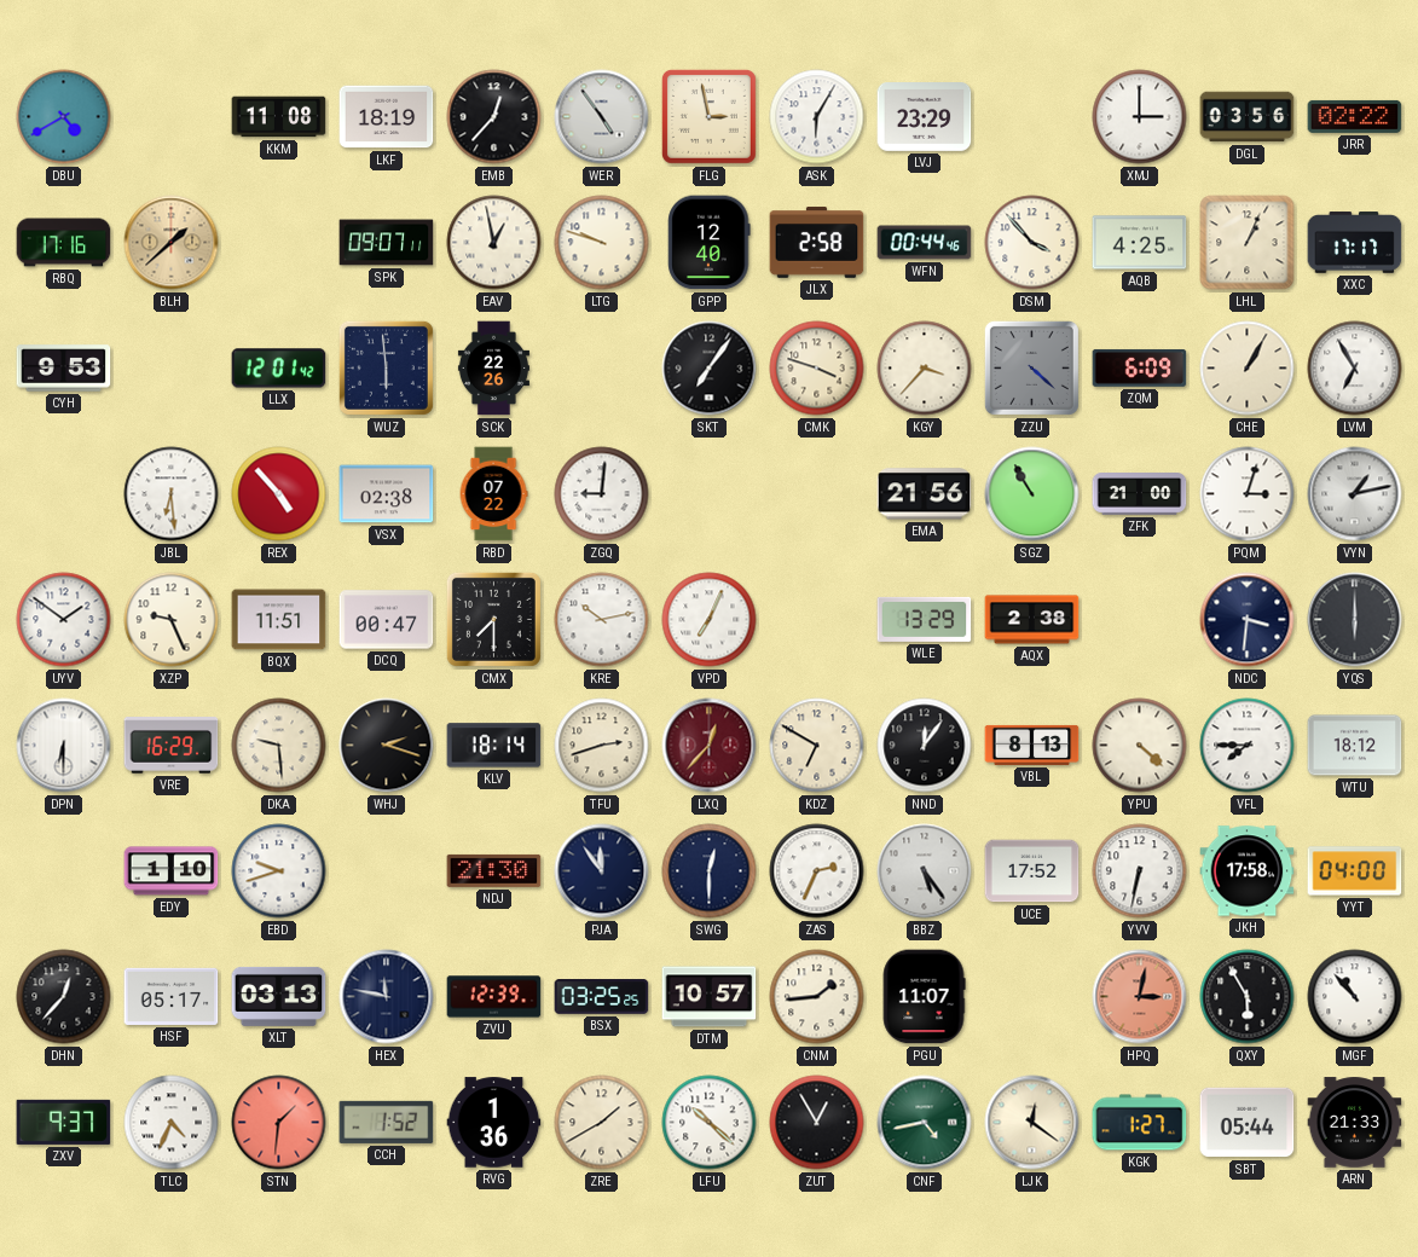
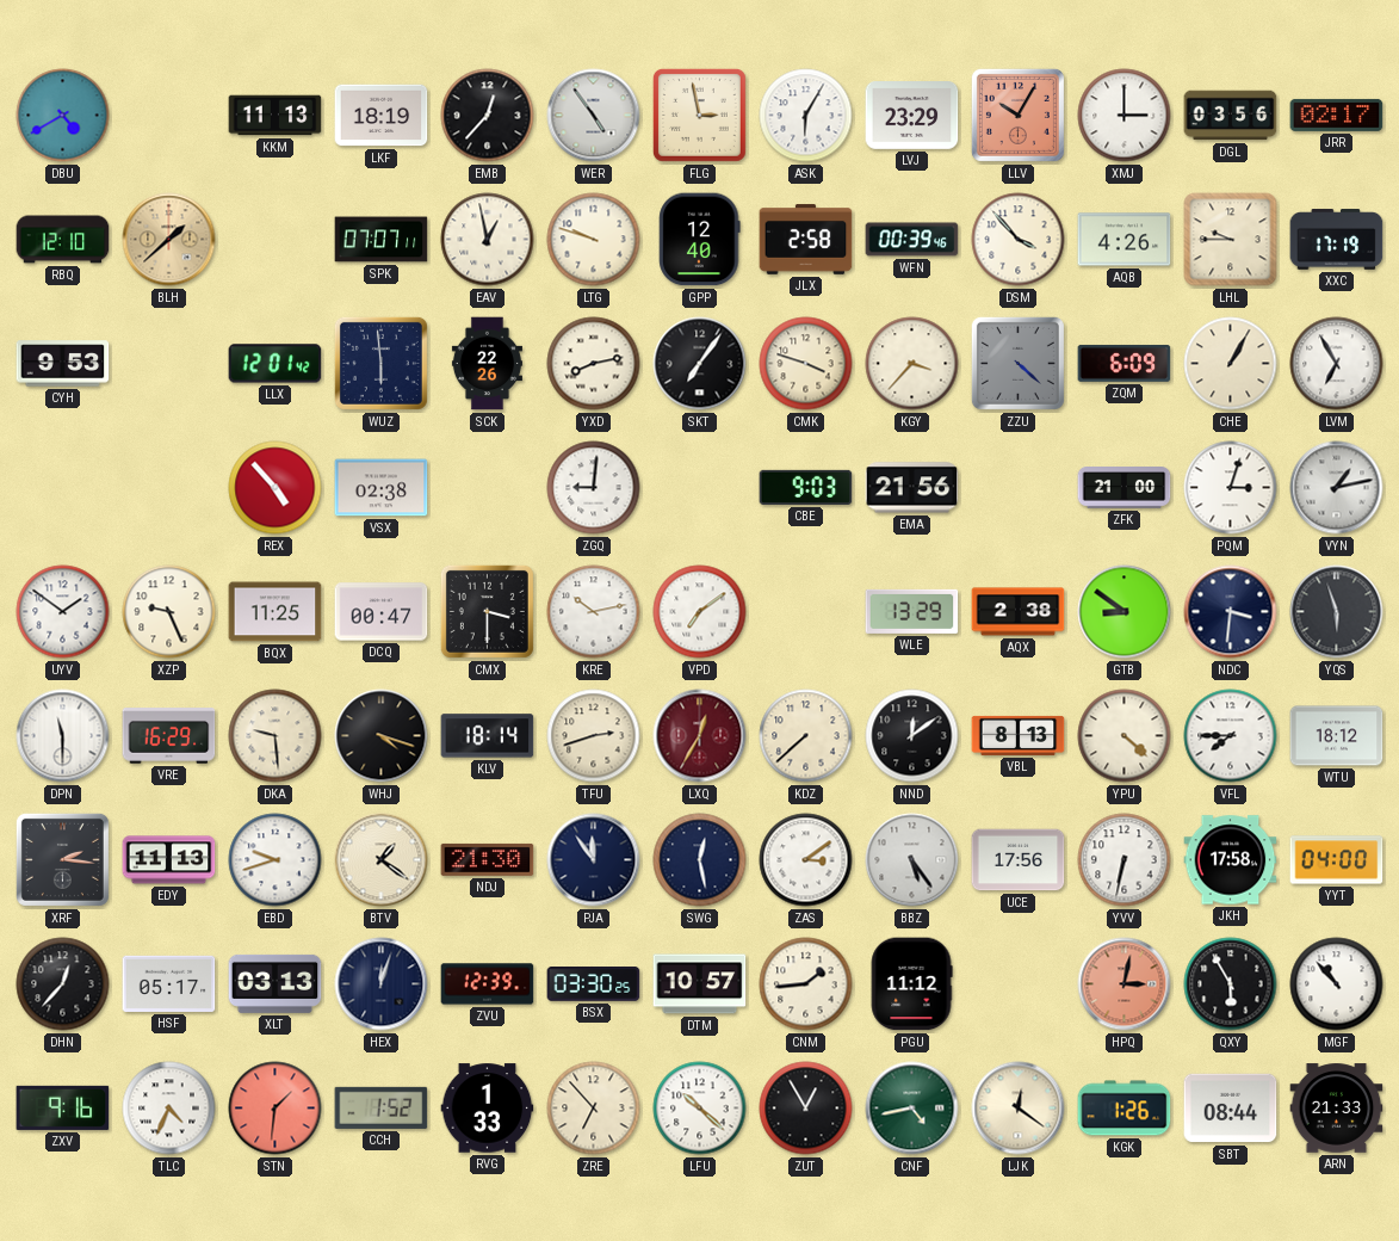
KKM: 11:08 -> 11:13
LLV: none -> 10:05
JRR: 02:22 -> 02:17
RBQ: 17:16 -> 12:10
SPK: 09:07 -> 07:07
WFN: 00:44 -> 00:39
AQB: 4:25 -> 4:26
LHL: 1:04 -> 9:45
XXC: 17:17 -> 17:19
YXD: none -> 8:13
JBL: 6:29 -> none
RBD: 07:22 -> none
CBE: none -> 9:03
SGZ: 10:55 -> none
BQX: 11:51 -> 11:25
CMX: 7:30 -> 3:30
VPD: 7:04 -> 7:09
GTB: none -> 8:51
YQS: 6:00 -> 5:57
DPN: 6:30 -> 11:30
WHJ: 2:18 -> 4:18
LXQ: 12:37 -> 12:35
KDZ: 6:50 -> 7:38
NND: 12:06 -> 12:09
XRF: none -> 2:16
EDY: 1:10 -> 11:13
BTV: none -> 1:21
SWG: 12:30 -> 12:28
ZAS: 2:34 -> 3:09
UCE: 17:52 -> 17:56
HEX: 11:47 -> 12:03
BSX: 03:25 -> 03:30
PGU: 11:07 -> 11:12
ZXV: 9:37 -> 9:16
RVG: 1:36 -> 1:33
ZRE: 1:40 -> 6:53
KGK: 1:27 -> 1:26
SBT: 05:44 -> 08:44
